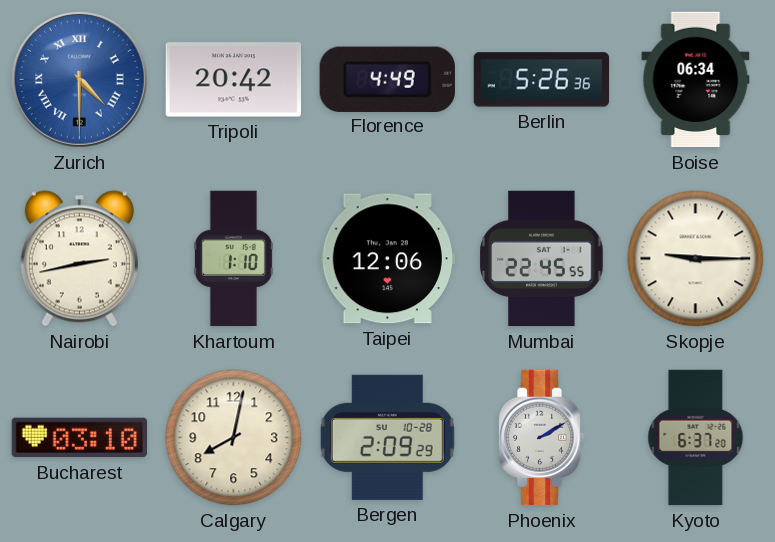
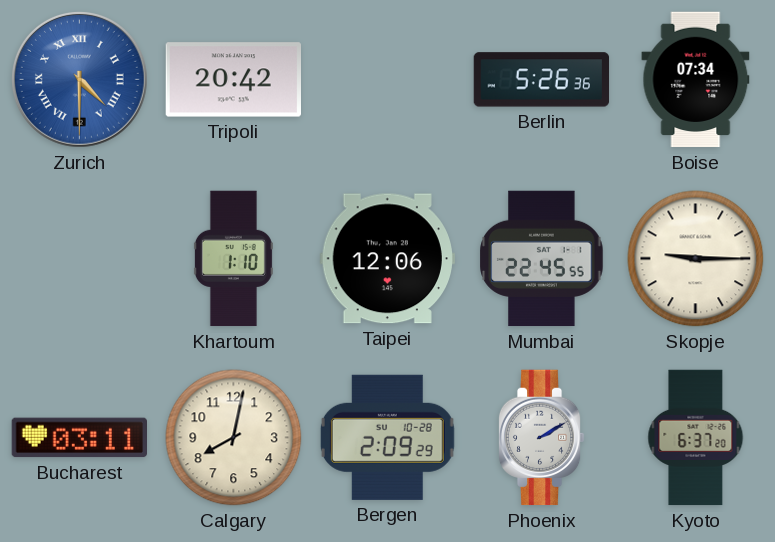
Florence: 4:49 -> none
Boise: 06:34 -> 07:34
Nairobi: 2:43 -> none
Bucharest: 03:10 -> 03:11
